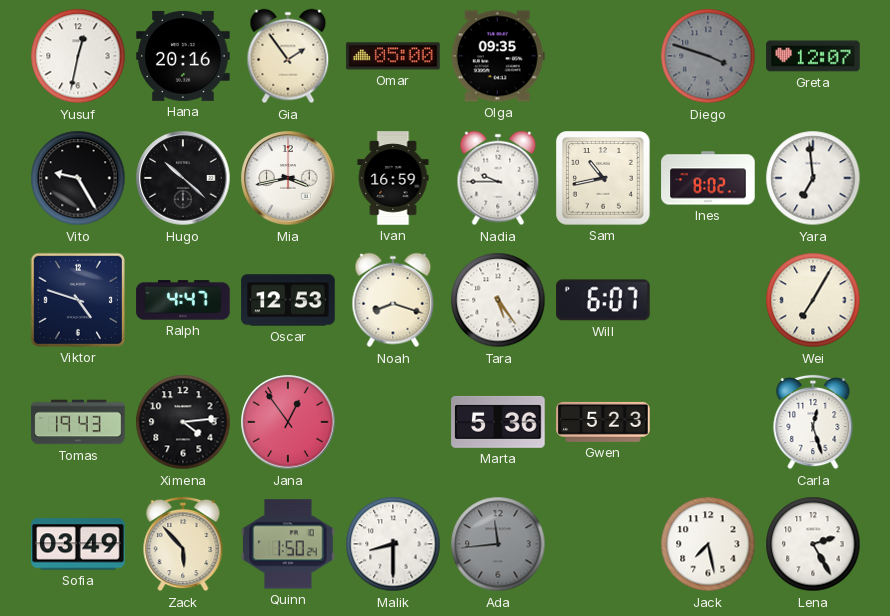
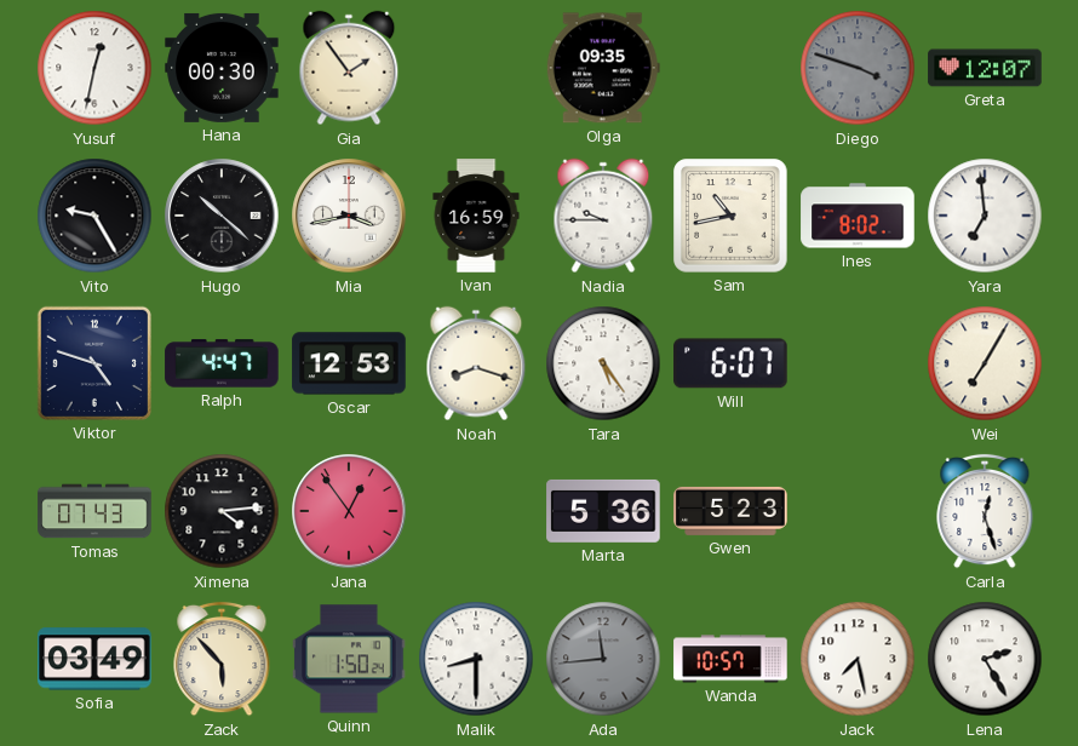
Hana: 20:16 -> 00:30
Omar: 05:00 -> none
Tomas: 19:43 -> 07:43
Wanda: none -> 10:57
